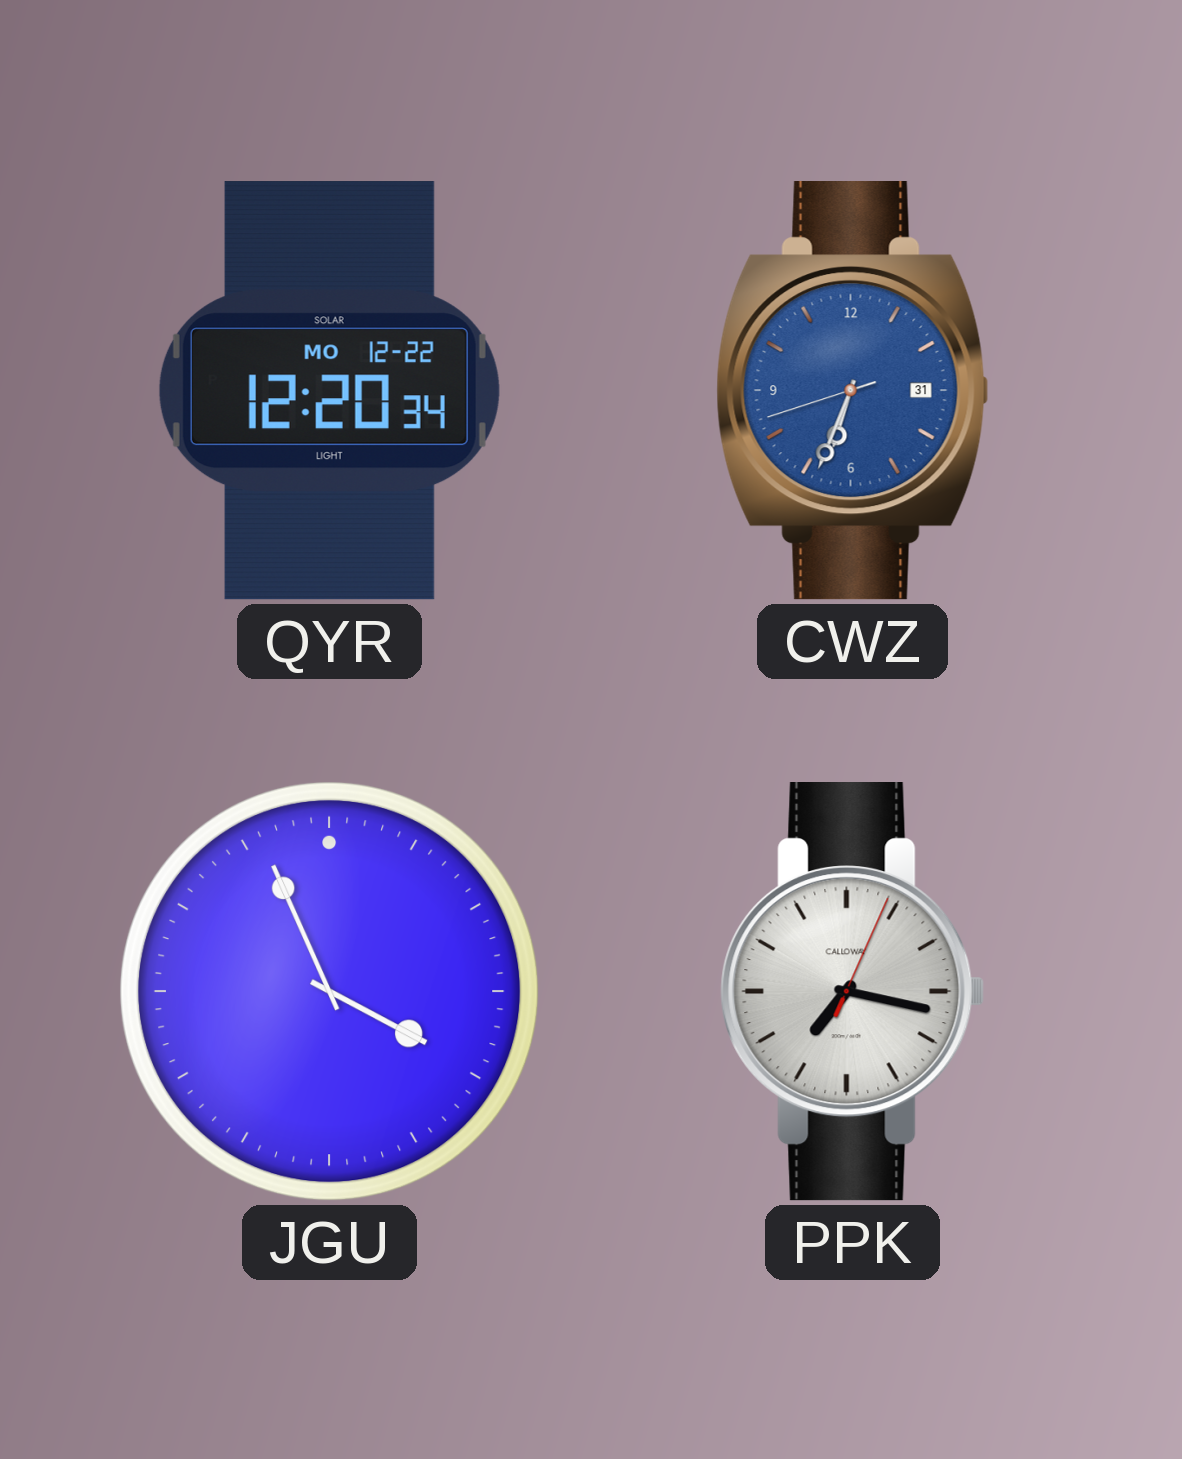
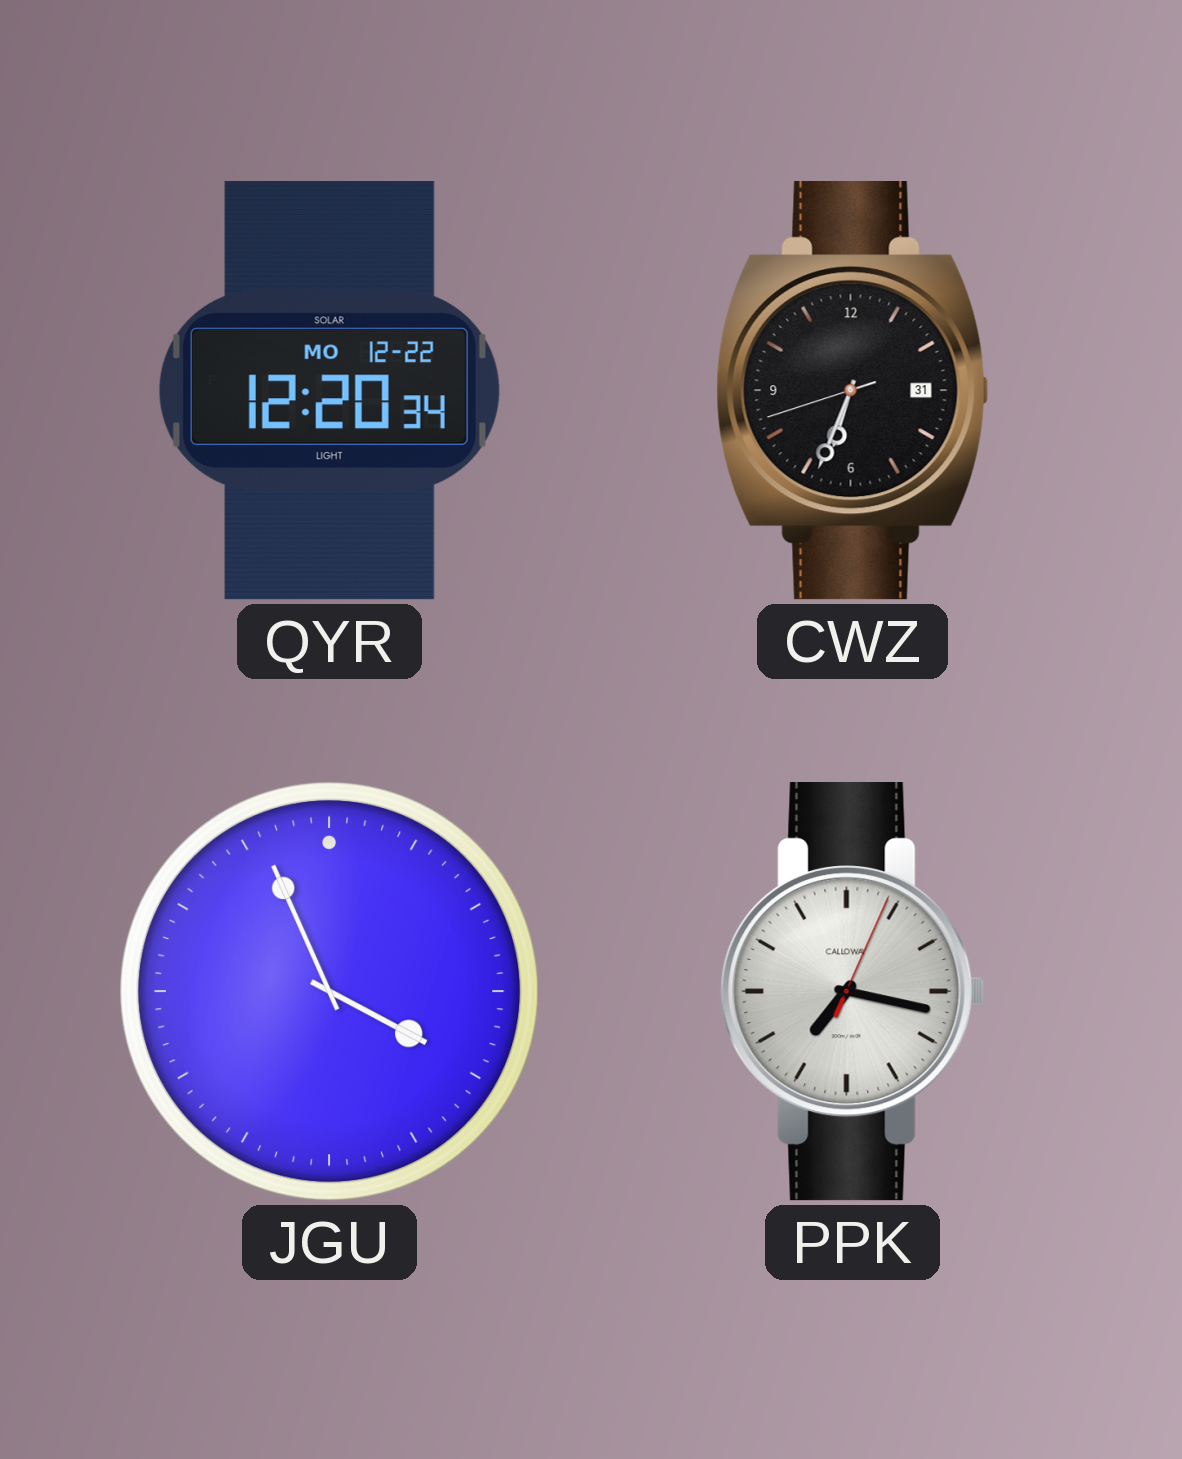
CWZ dial: blue -> black
